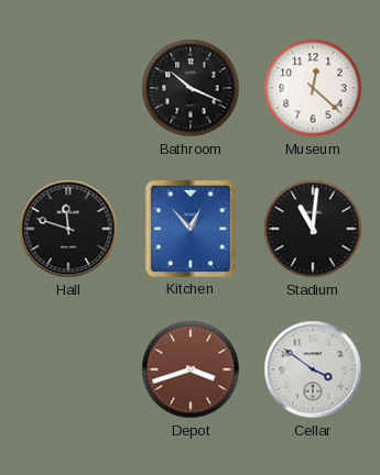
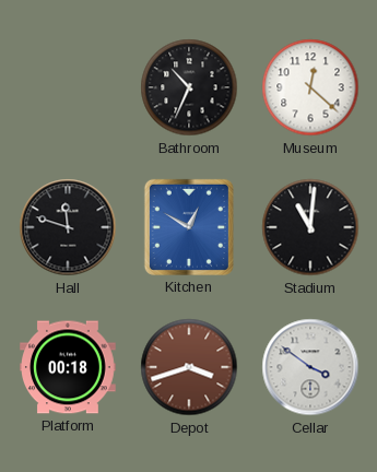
Bathroom: 10:19 -> 10:34
Kitchen: 12:53 -> 12:50
Platform: none -> 00:18
